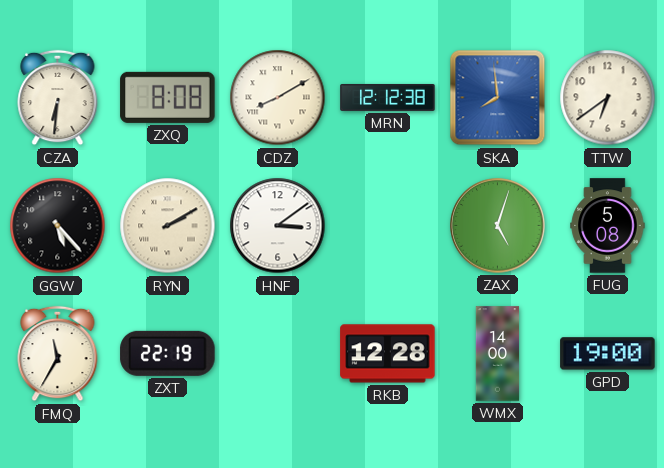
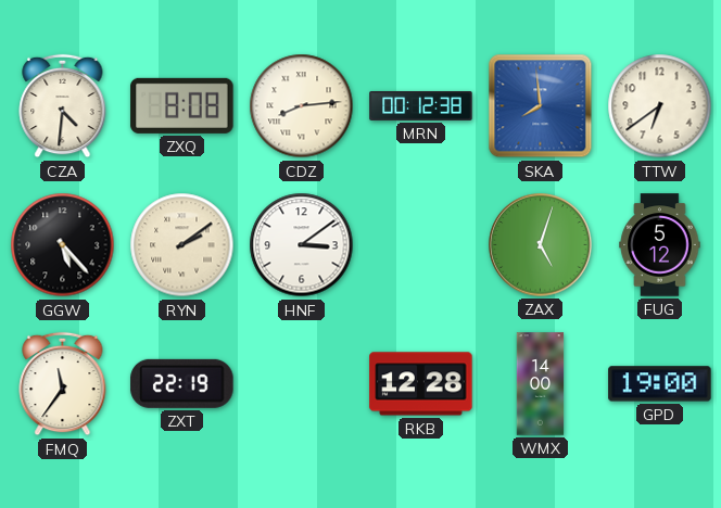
CZA: 6:31 -> 4:31
CDZ: 8:10 -> 8:14
MRN: 12:12 -> 00:12
RYN: 2:10 -> 2:09
FUG: 5:08 -> 5:12
FMQ: 11:35 -> 11:36
